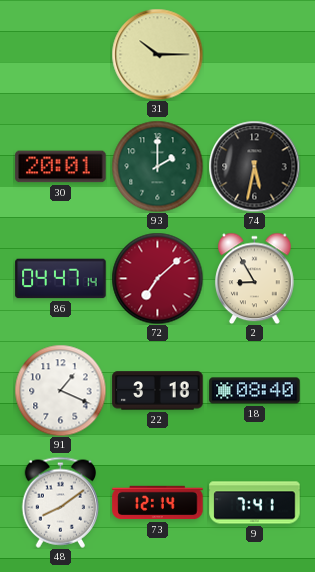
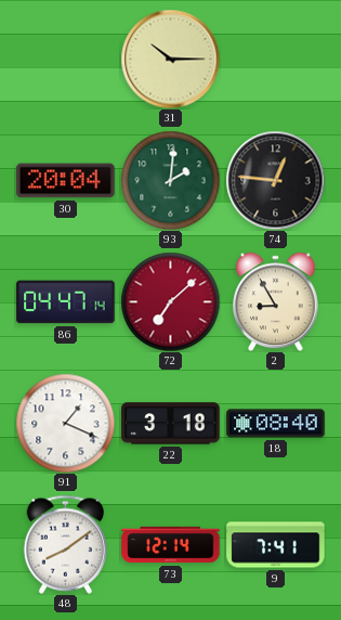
30: 20:01 -> 20:04
93: 2:00 -> 2:01
74: 5:32 -> 12:46
